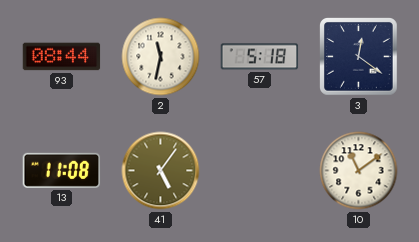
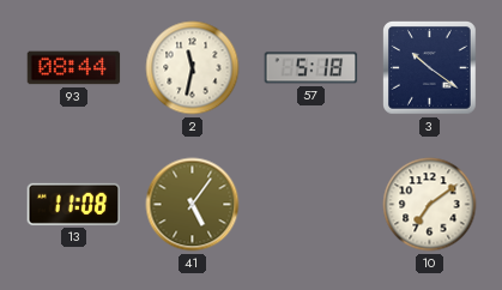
3: 12:21 -> 10:21
10: 11:09 -> 7:09
